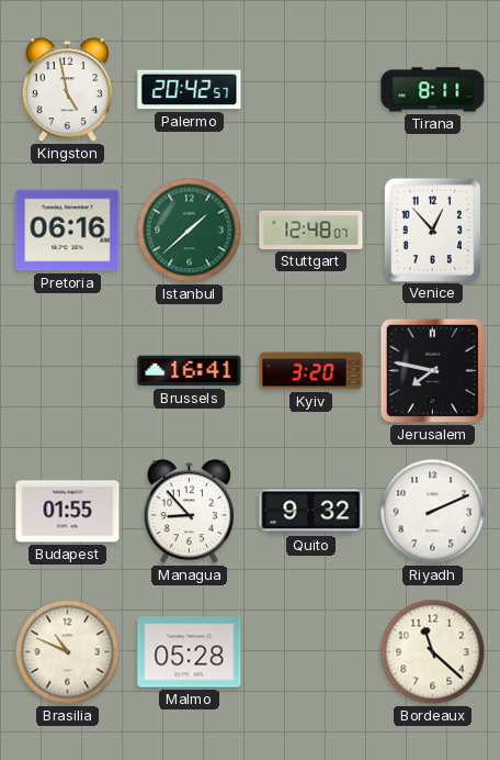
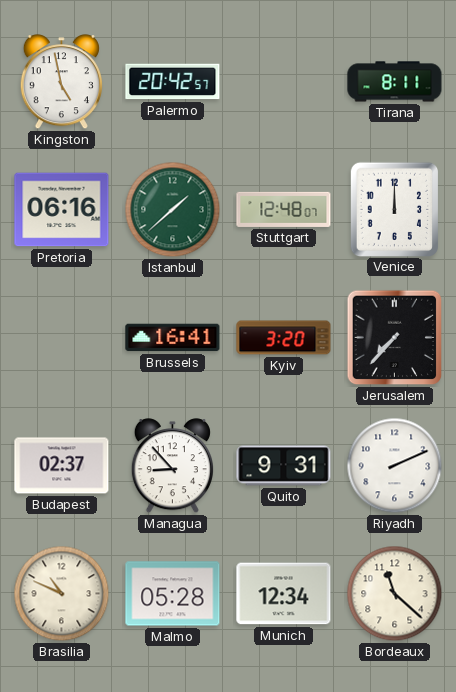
Venice: 12:53 -> 12:00
Jerusalem: 7:47 -> 7:37
Budapest: 01:55 -> 02:37
Quito: 9:32 -> 9:31
Munich: none -> 12:34
